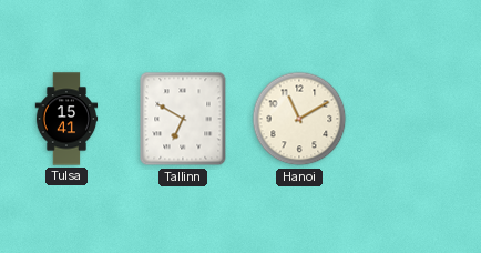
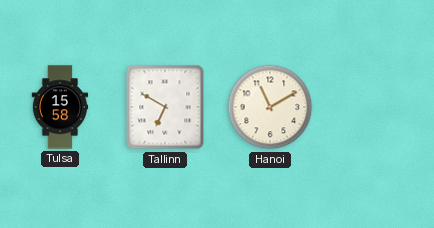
Tulsa: 15:41 -> 15:58
